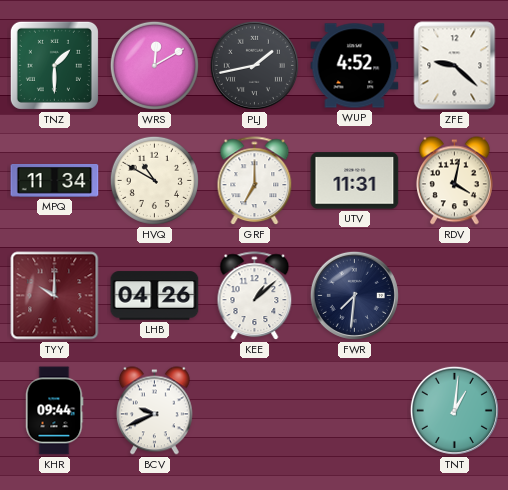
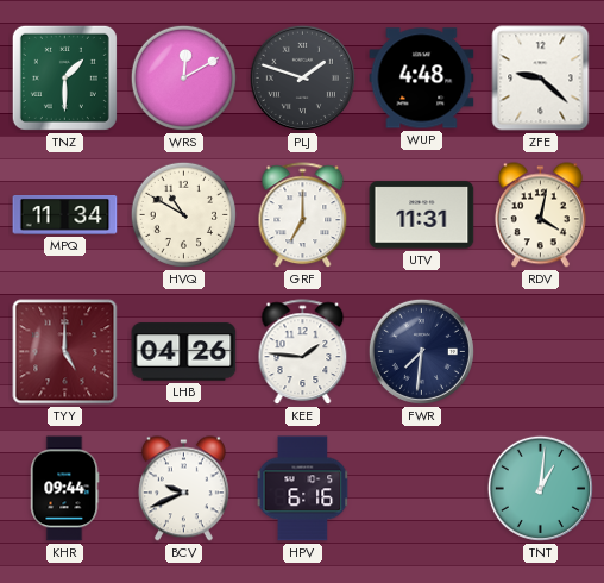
PLJ: 1:43 -> 1:48
WUP: 4:52 -> 4:48
TYY: 10:00 -> 5:00
KEE: 1:08 -> 1:46
HPV: none -> 6:16
